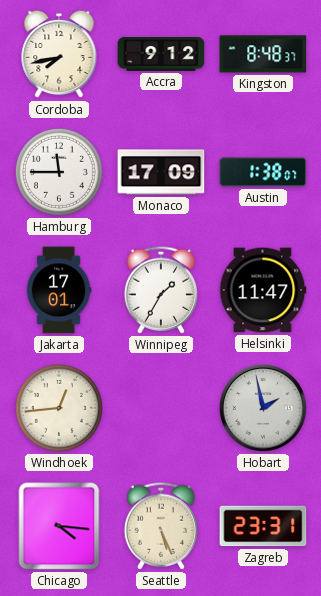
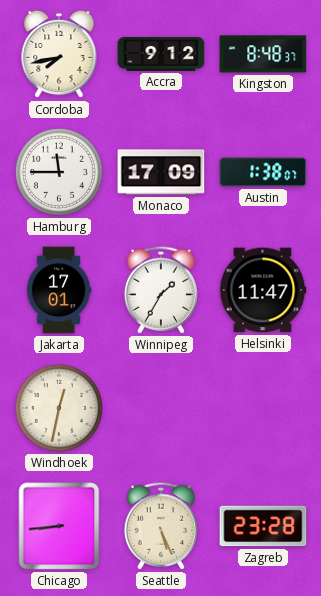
Windhoek: 12:44 -> 12:32
Hobart: 1:58 -> none
Chicago: 4:16 -> 8:44
Zagreb: 23:31 -> 23:28
